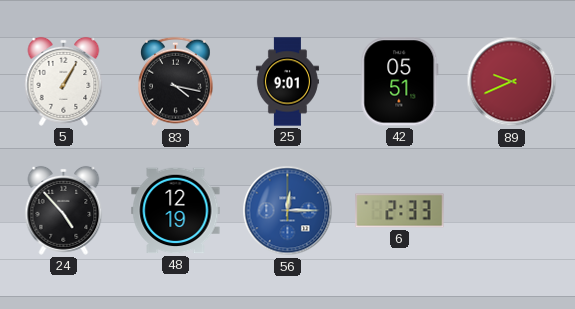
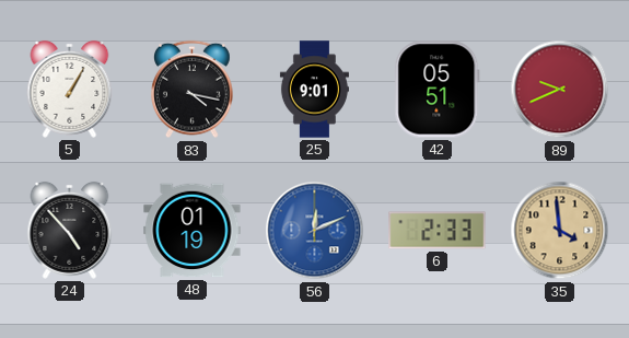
48: 12:19 -> 01:19
56: 12:15 -> 12:11
35: none -> 3:59
